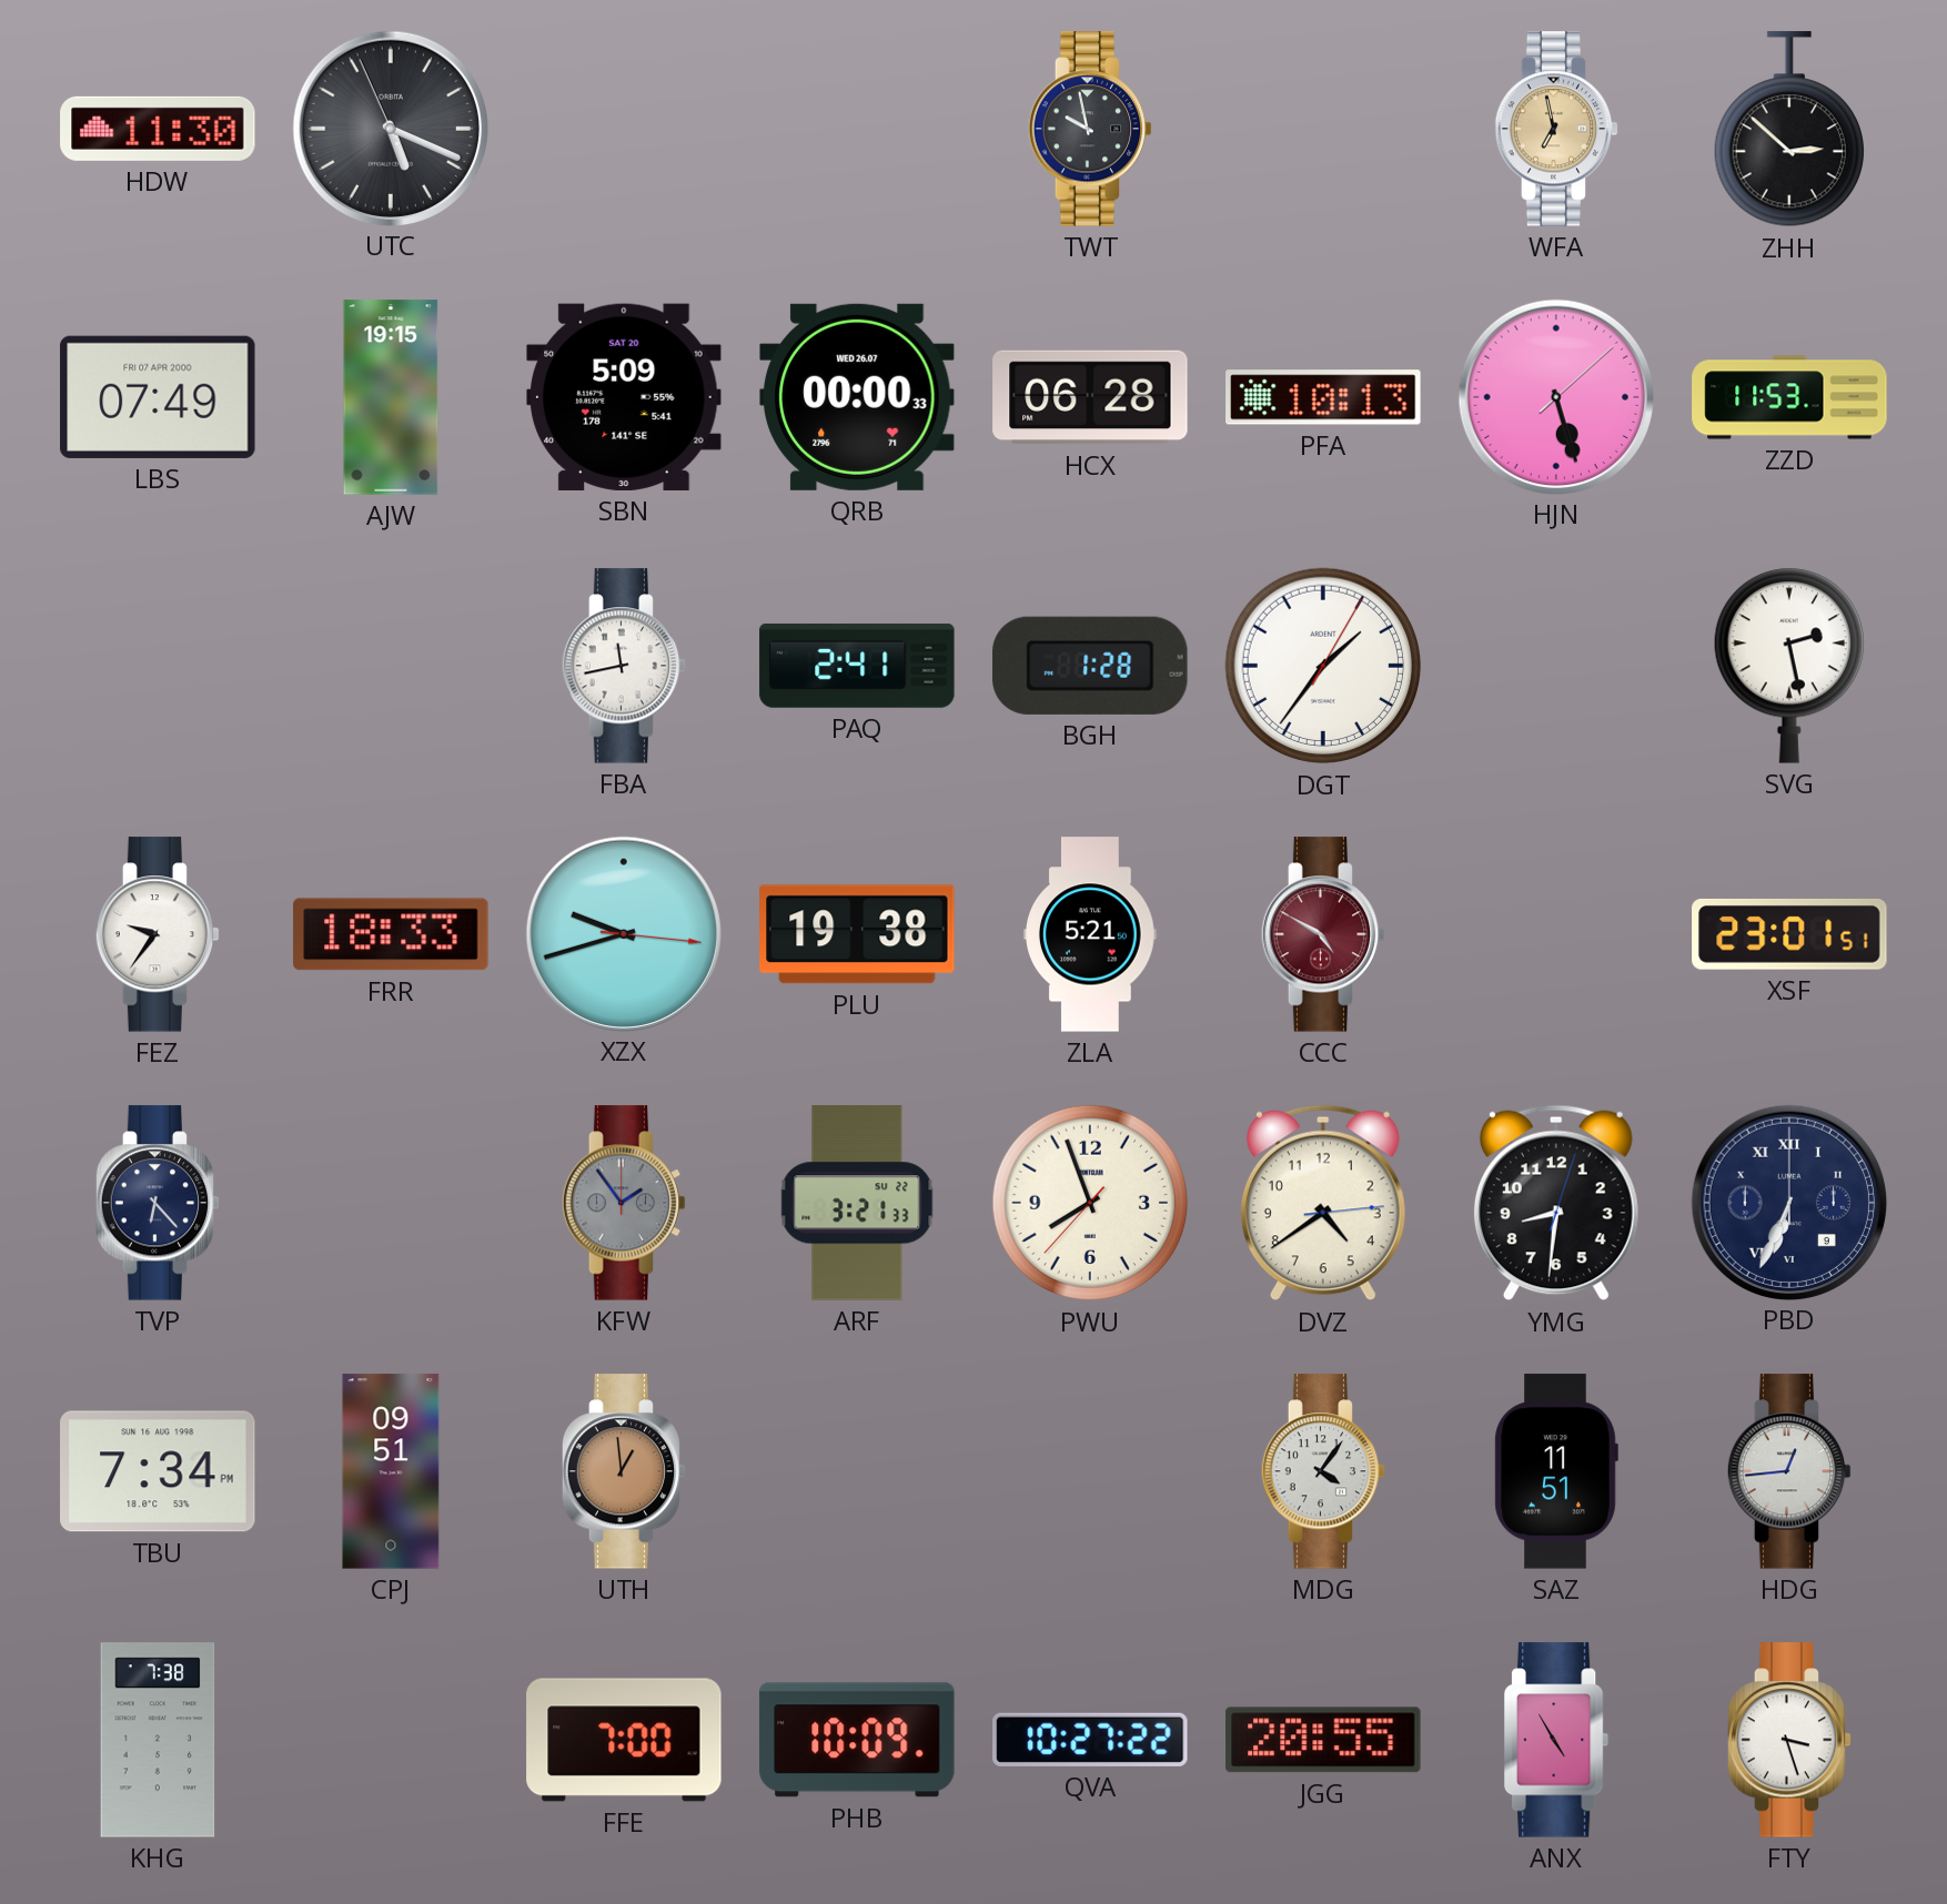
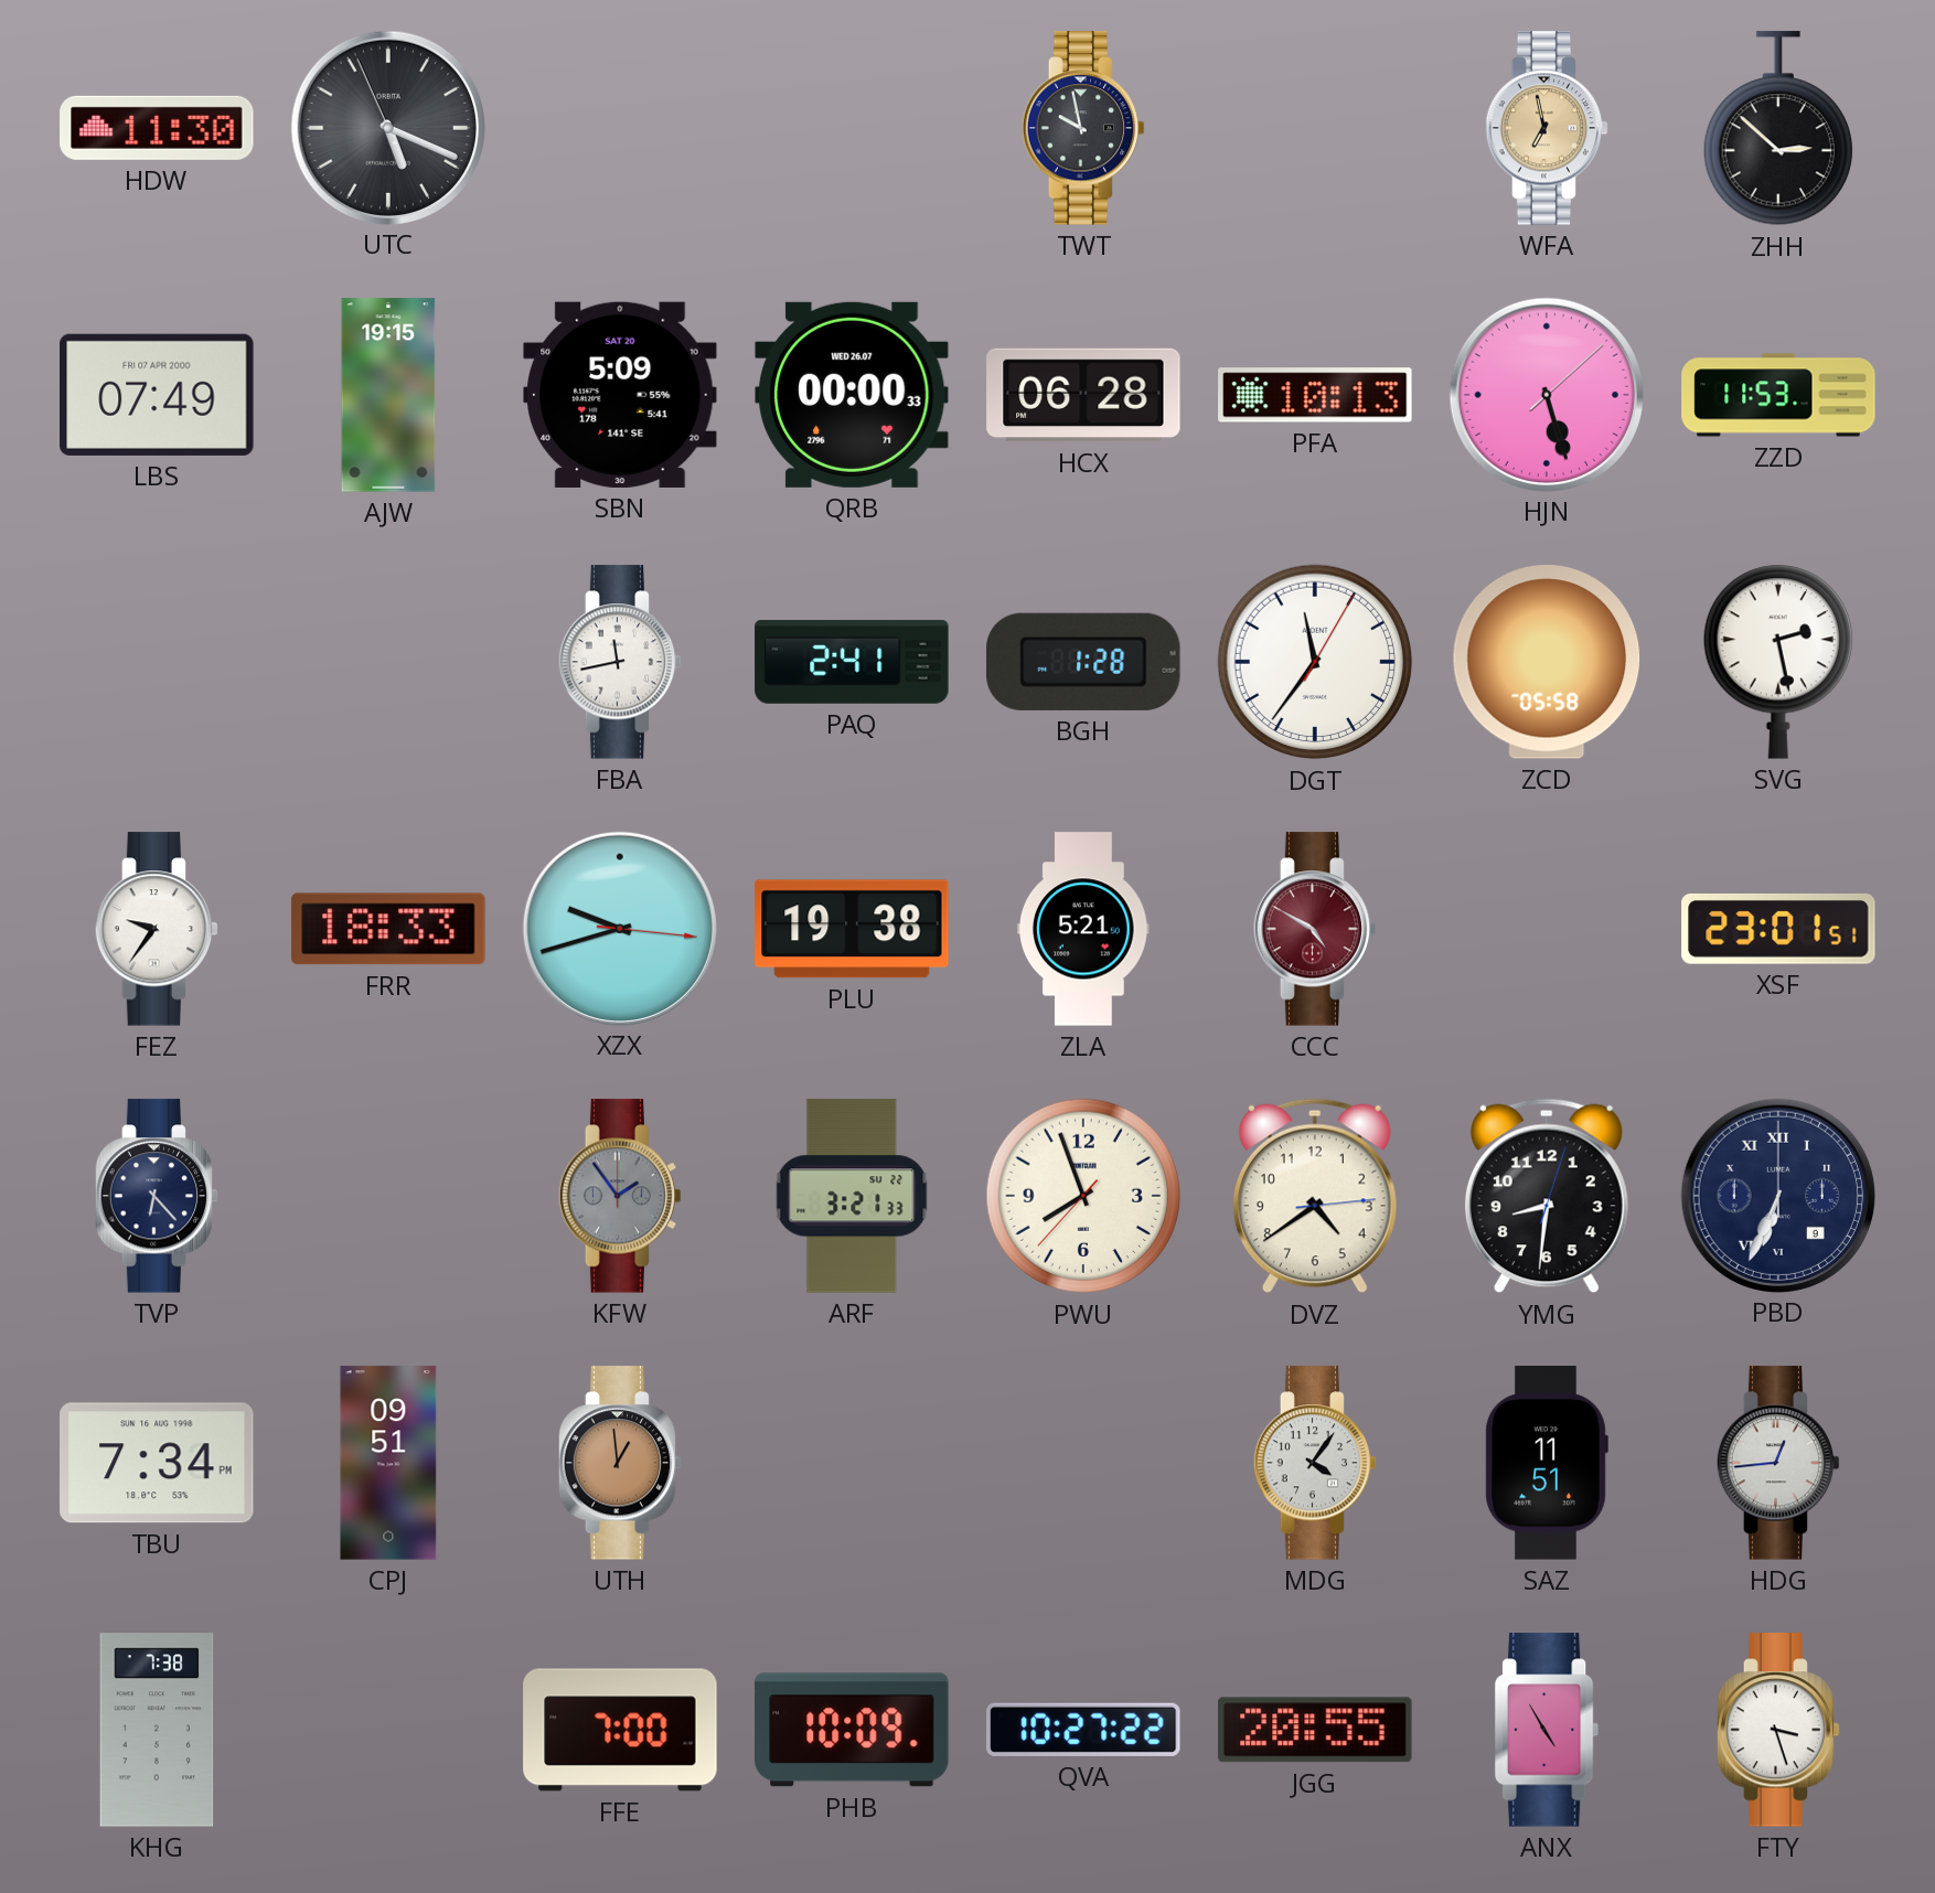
DGT: 1:36 -> 11:36
ZCD: none -> 05:58
